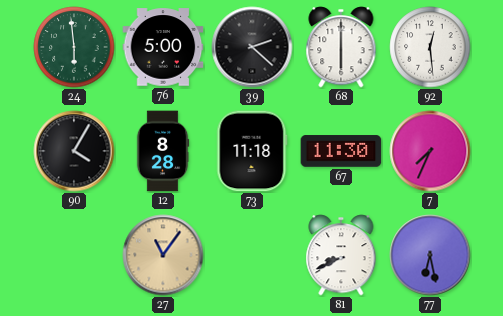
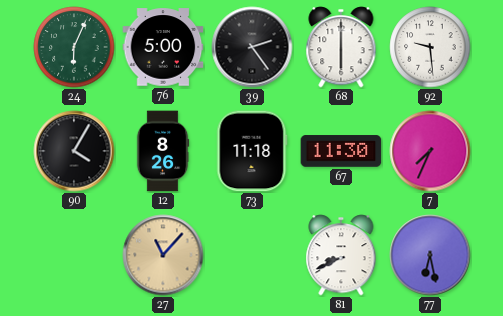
24: 5:59 -> 6:04
39: 2:22 -> 2:24
92: 12:29 -> 9:29
12: 8:28 -> 8:26
27: 11:06 -> 11:07
